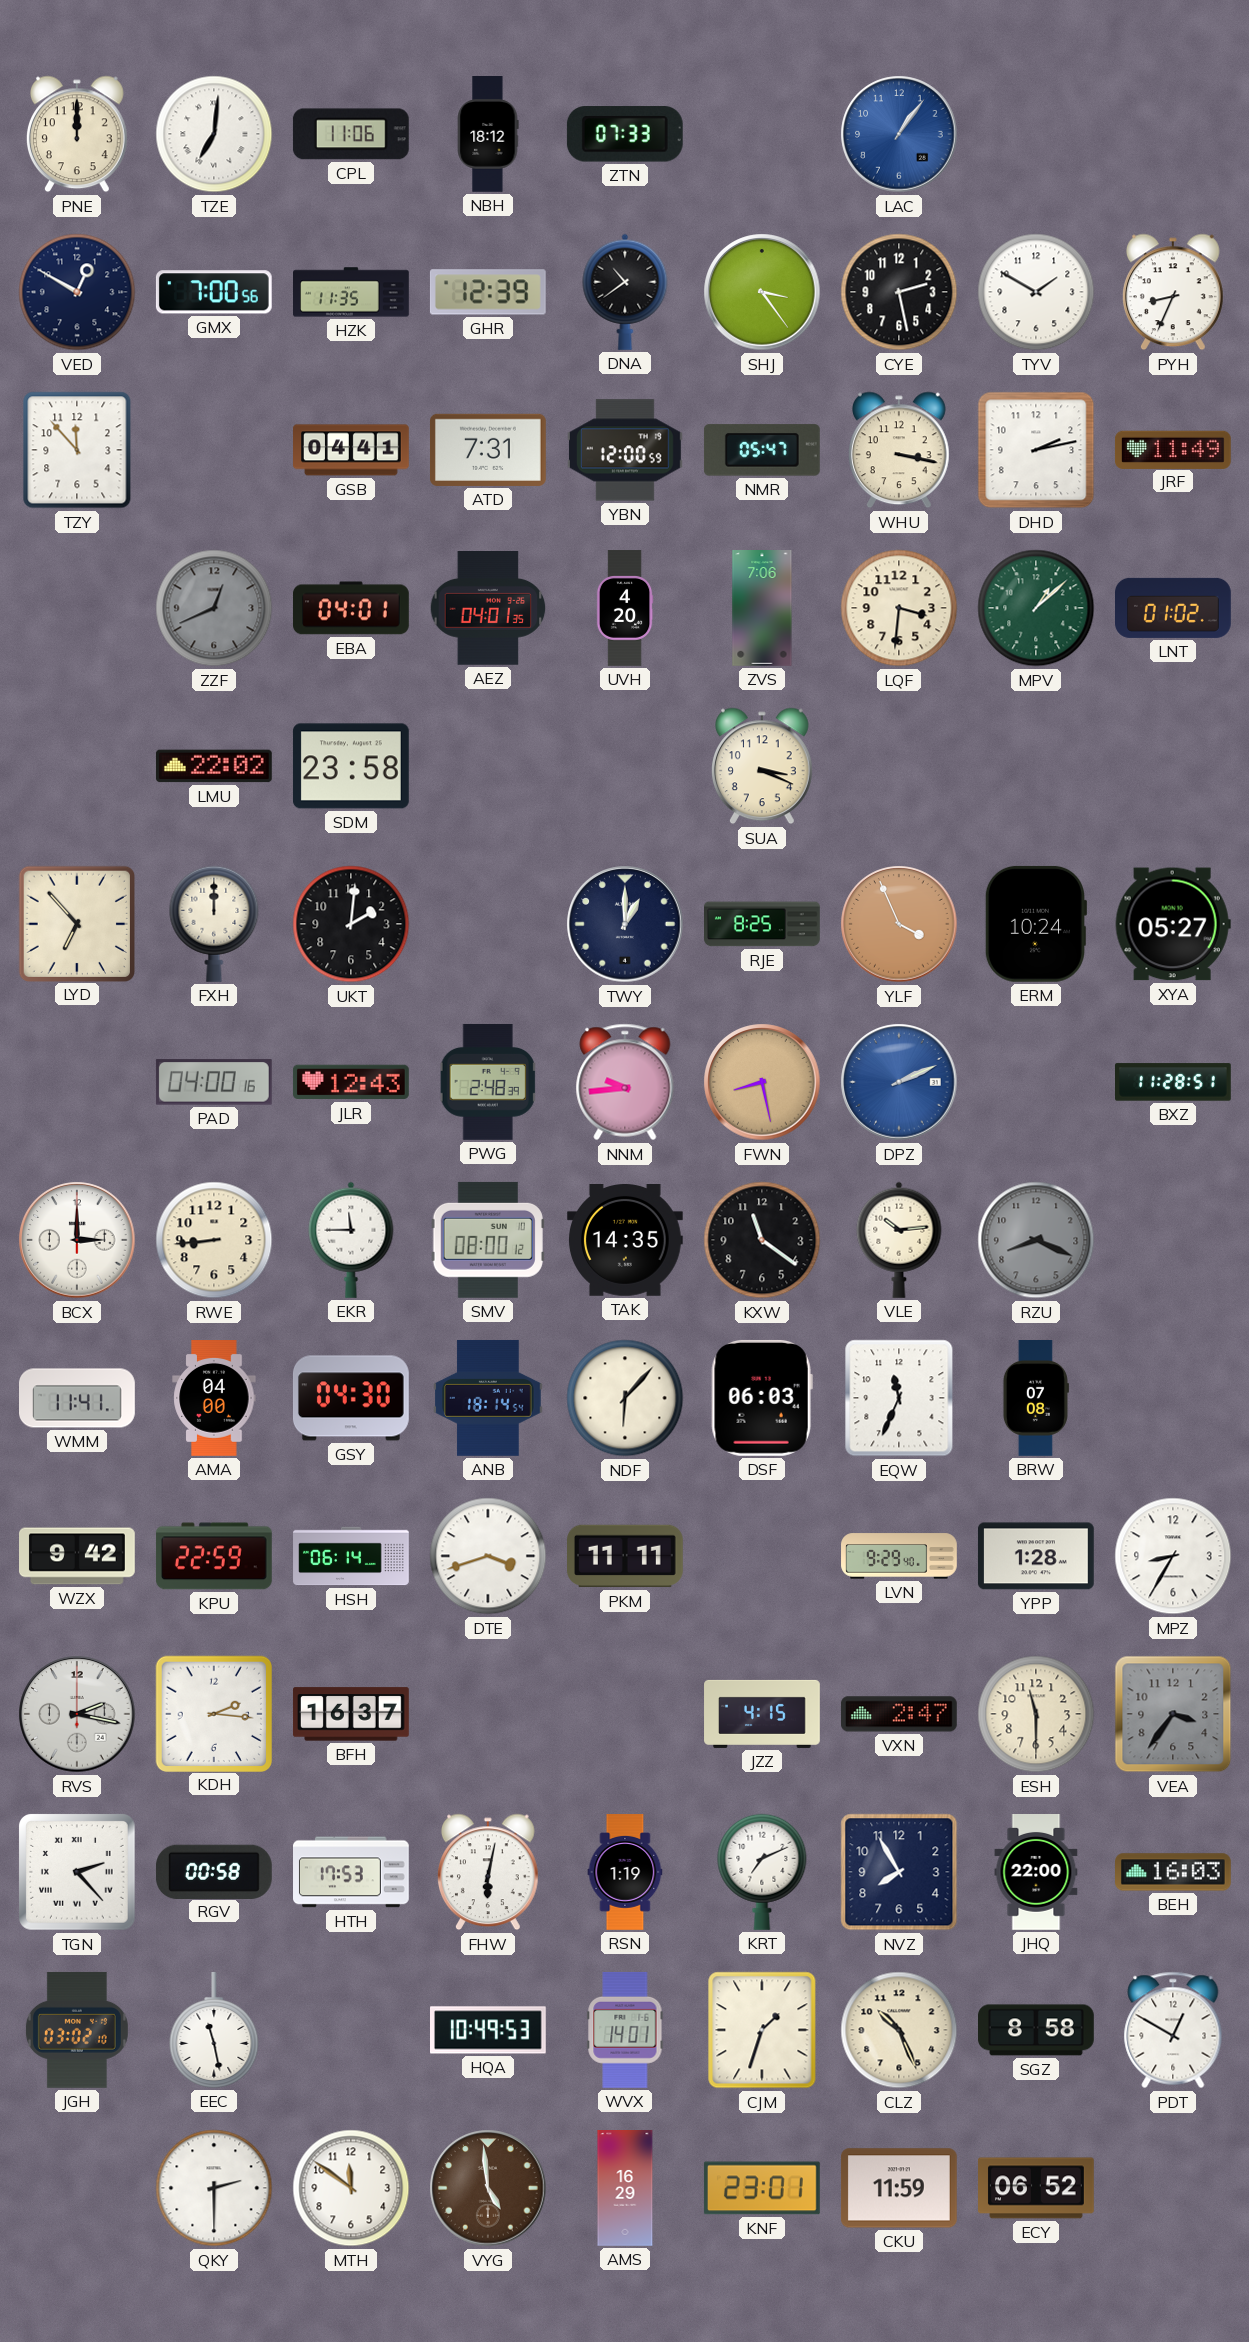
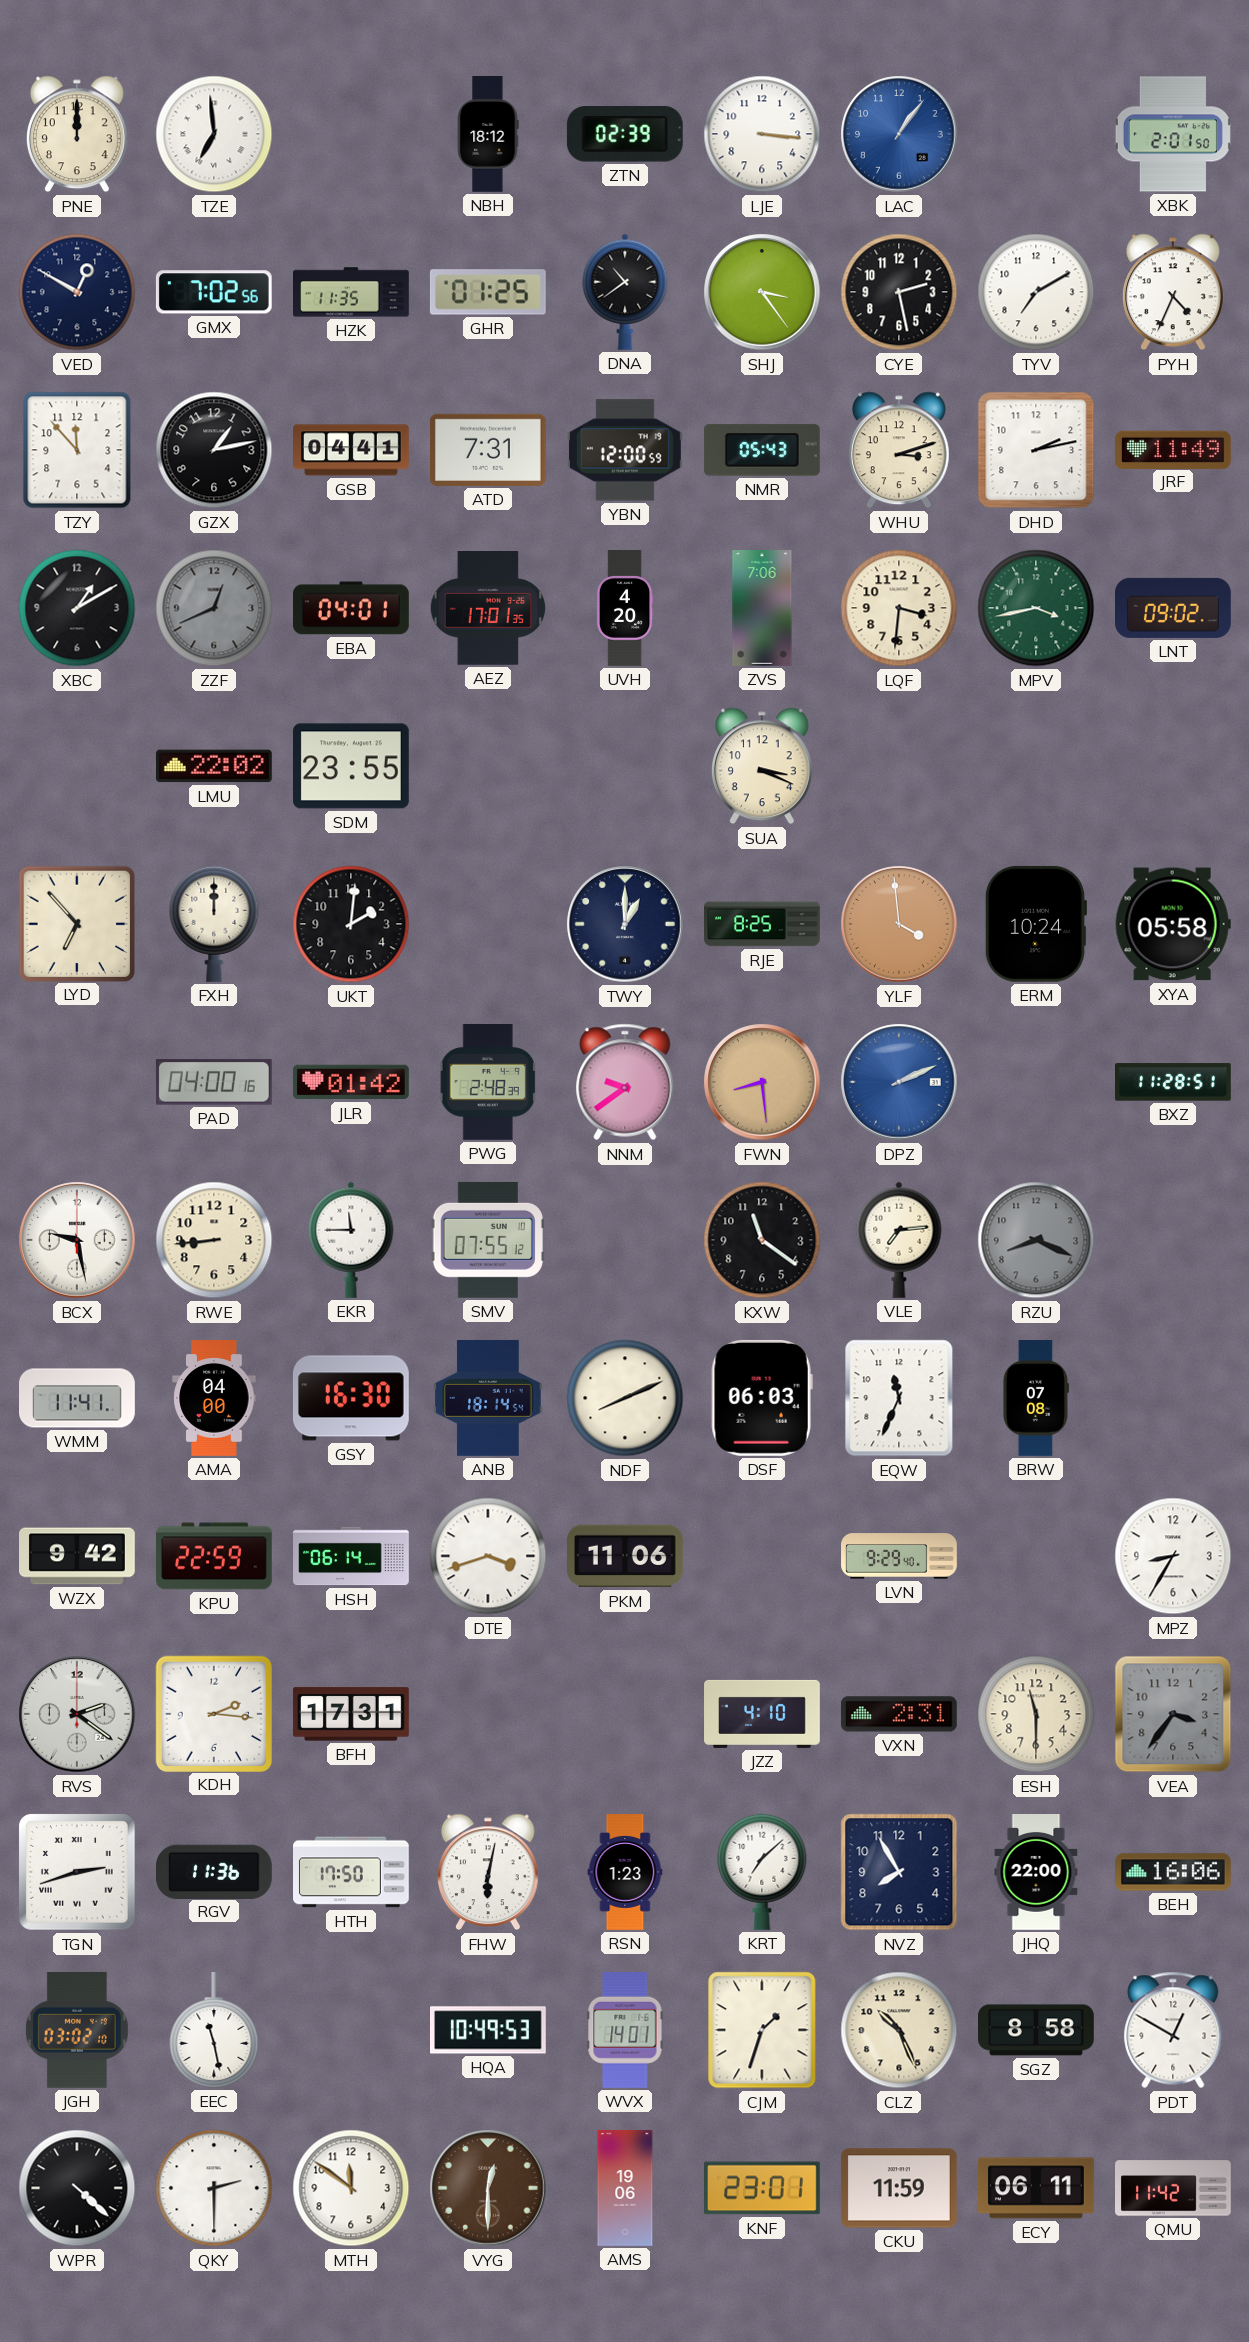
TZE: 7:01 -> 6:59
CPL: 11:06 -> none
ZTN: 07:33 -> 02:39
LJE: none -> 3:16
XBK: none -> 2:01
GMX: 7:00 -> 7:02
GHR: 12:39 -> 01:25
TYV: 1:50 -> 7:10
PYH: 8:34 -> 4:34
GZX: none -> 1:13
NMR: 05:47 -> 05:43
WHU: 3:17 -> 3:12
XBC: none -> 1:10
AEZ: 04:01 -> 17:01
MPV: 1:08 -> 3:43
LNT: 01:02 -> 09:02
SDM: 23:58 -> 23:55
YLF: 3:56 -> 3:59
XYA: 05:27 -> 05:58
JLR: 12:43 -> 01:42
NNM: 9:44 -> 9:39
FWN: 8:28 -> 8:29
BCX: 3:00 -> 9:28
SMV: 08:00 -> 07:55
TAK: 14:35 -> none
VLE: 10:14 -> 7:14
GSY: 04:30 -> 16:30
NDF: 6:07 -> 8:11
PKM: 11:11 -> 11:06
YPP: 1:28 -> none
RVS: 2:17 -> 2:21
BFH: 16:37 -> 17:31
JZZ: 4:15 -> 4:10
VXN: 2:47 -> 2:31
TGN: 2:23 -> 2:42
RGV: 00:58 -> 11:36
HTH: 17:53 -> 17:50
RSN: 1:19 -> 1:23
KRT: 7:11 -> 7:08
BEH: 16:03 -> 16:06
WPR: none -> 4:22
VYG: 4:59 -> 12:30
AMS: 16:29 -> 19:06
ECY: 06:52 -> 06:11
QMU: none -> 11:42
